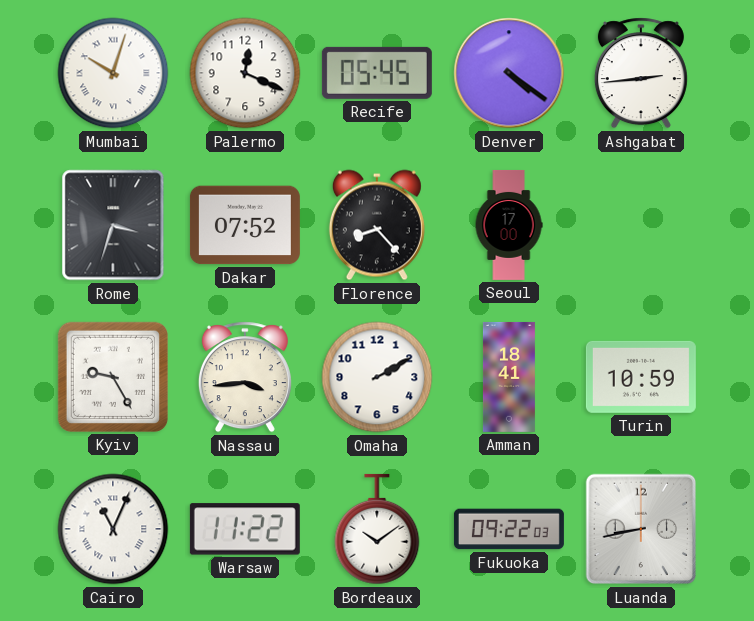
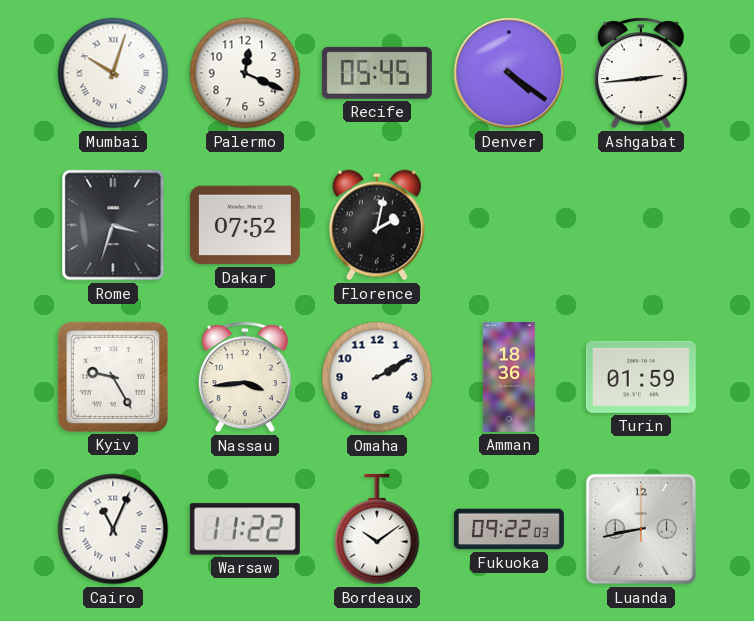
Florence: 8:23 -> 2:02
Seoul: 17:00 -> none
Amman: 18:41 -> 18:36
Turin: 10:59 -> 01:59
